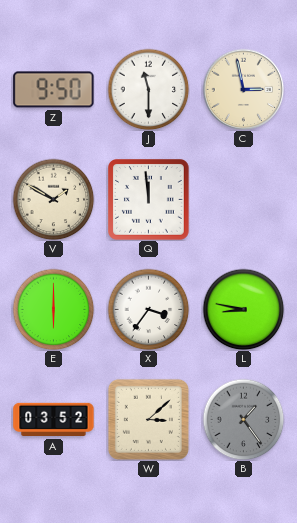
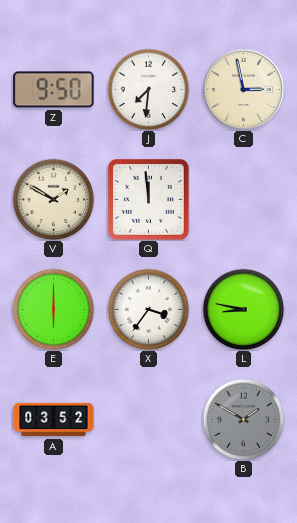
J: 11:30 -> 7:31
W: 3:08 -> none
B: 1:24 -> 1:50
